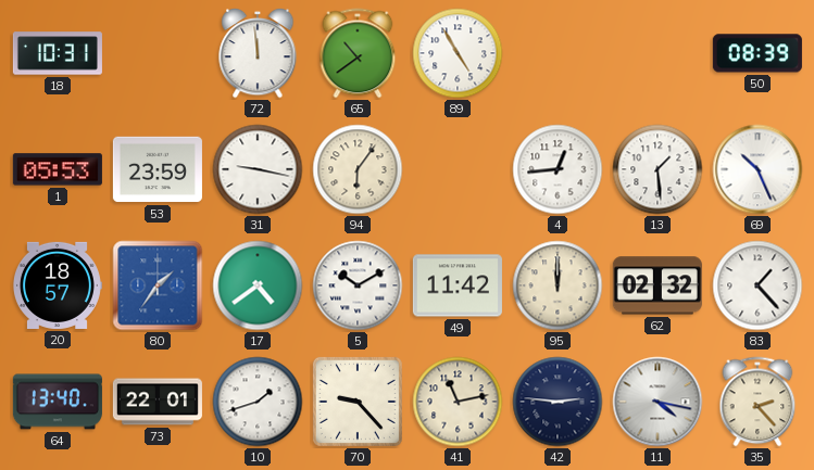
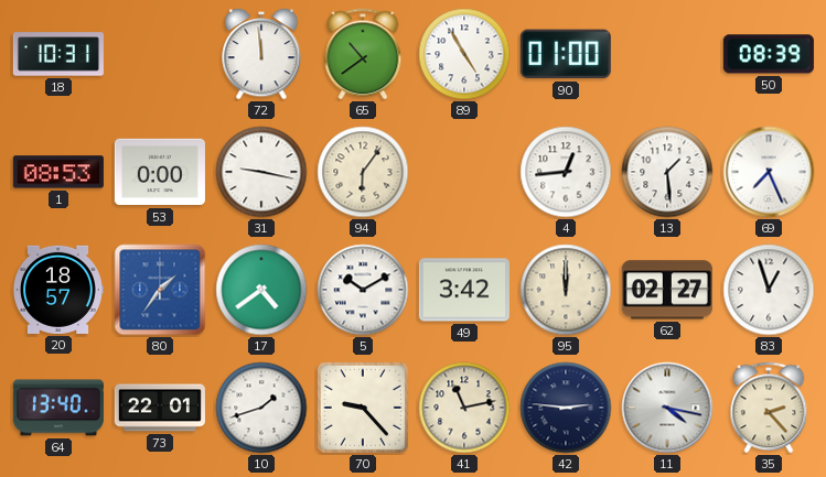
90: none -> 01:00
1: 05:53 -> 08:53
53: 23:59 -> 0:00
69: 10:26 -> 7:26
49: 11:42 -> 3:42
62: 02:32 -> 02:27
83: 1:23 -> 12:57
